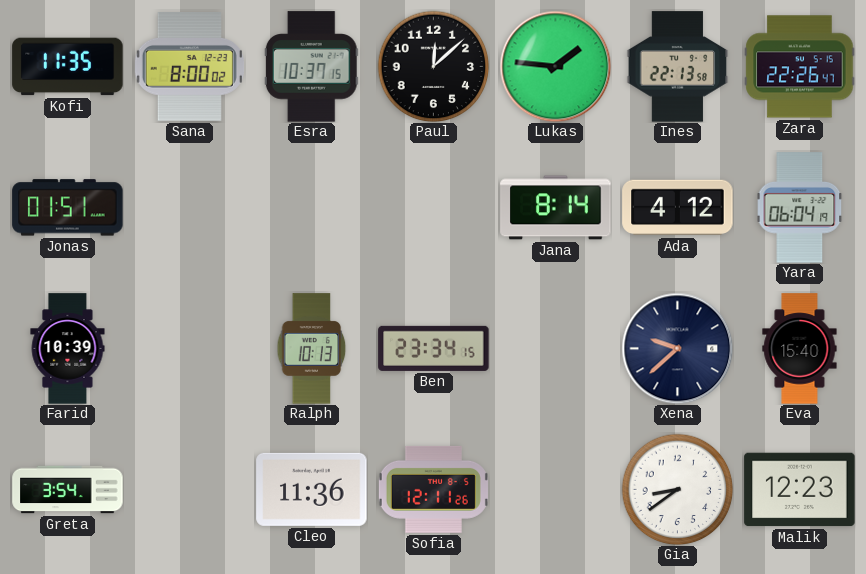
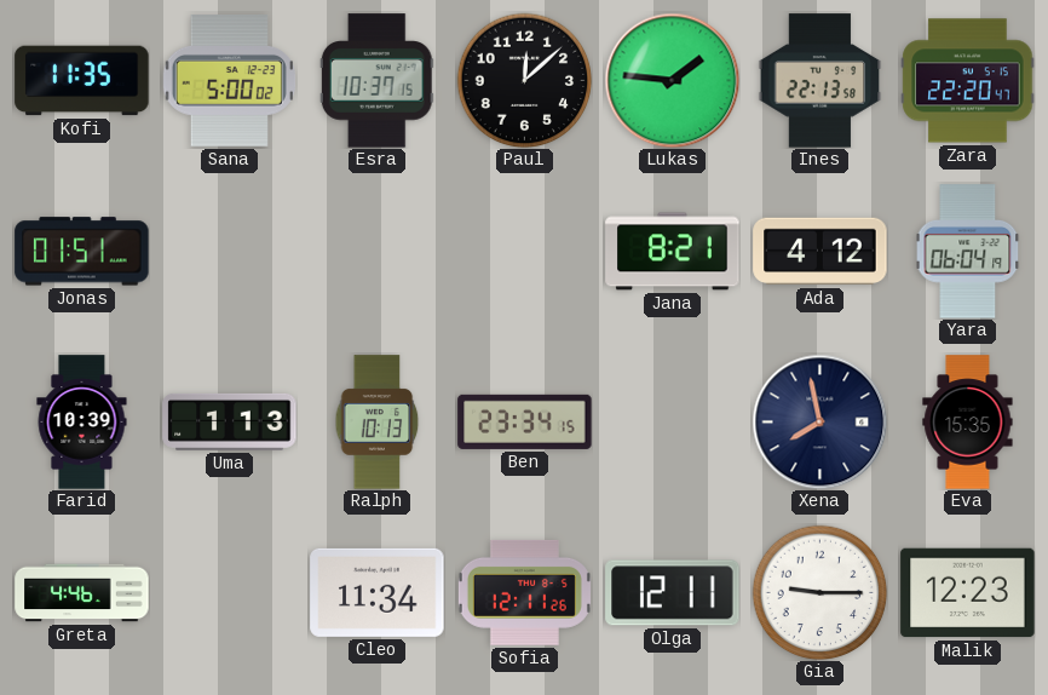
Sana: 8:00 -> 5:00
Zara: 22:26 -> 22:20
Jana: 8:14 -> 8:21
Uma: none -> 1:13
Xena: 9:38 -> 7:58
Eva: 15:40 -> 15:35
Greta: 3:54 -> 4:46
Cleo: 11:36 -> 11:34
Olga: none -> 12:11
Gia: 8:39 -> 9:15
